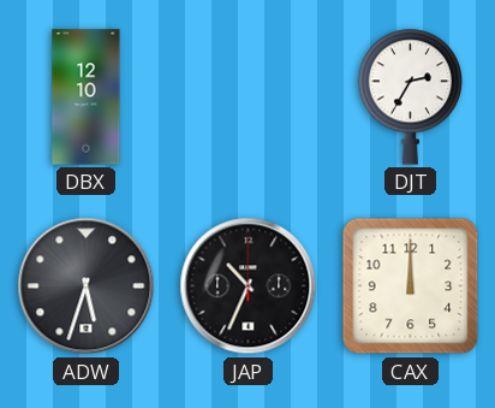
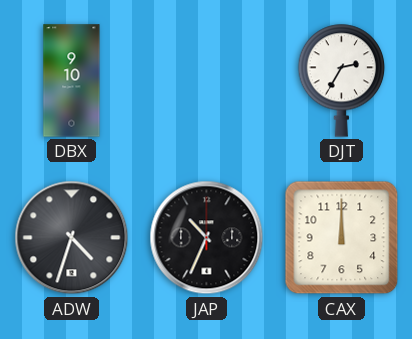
DBX: 12:10 -> 9:10
ADW: 5:33 -> 4:33
